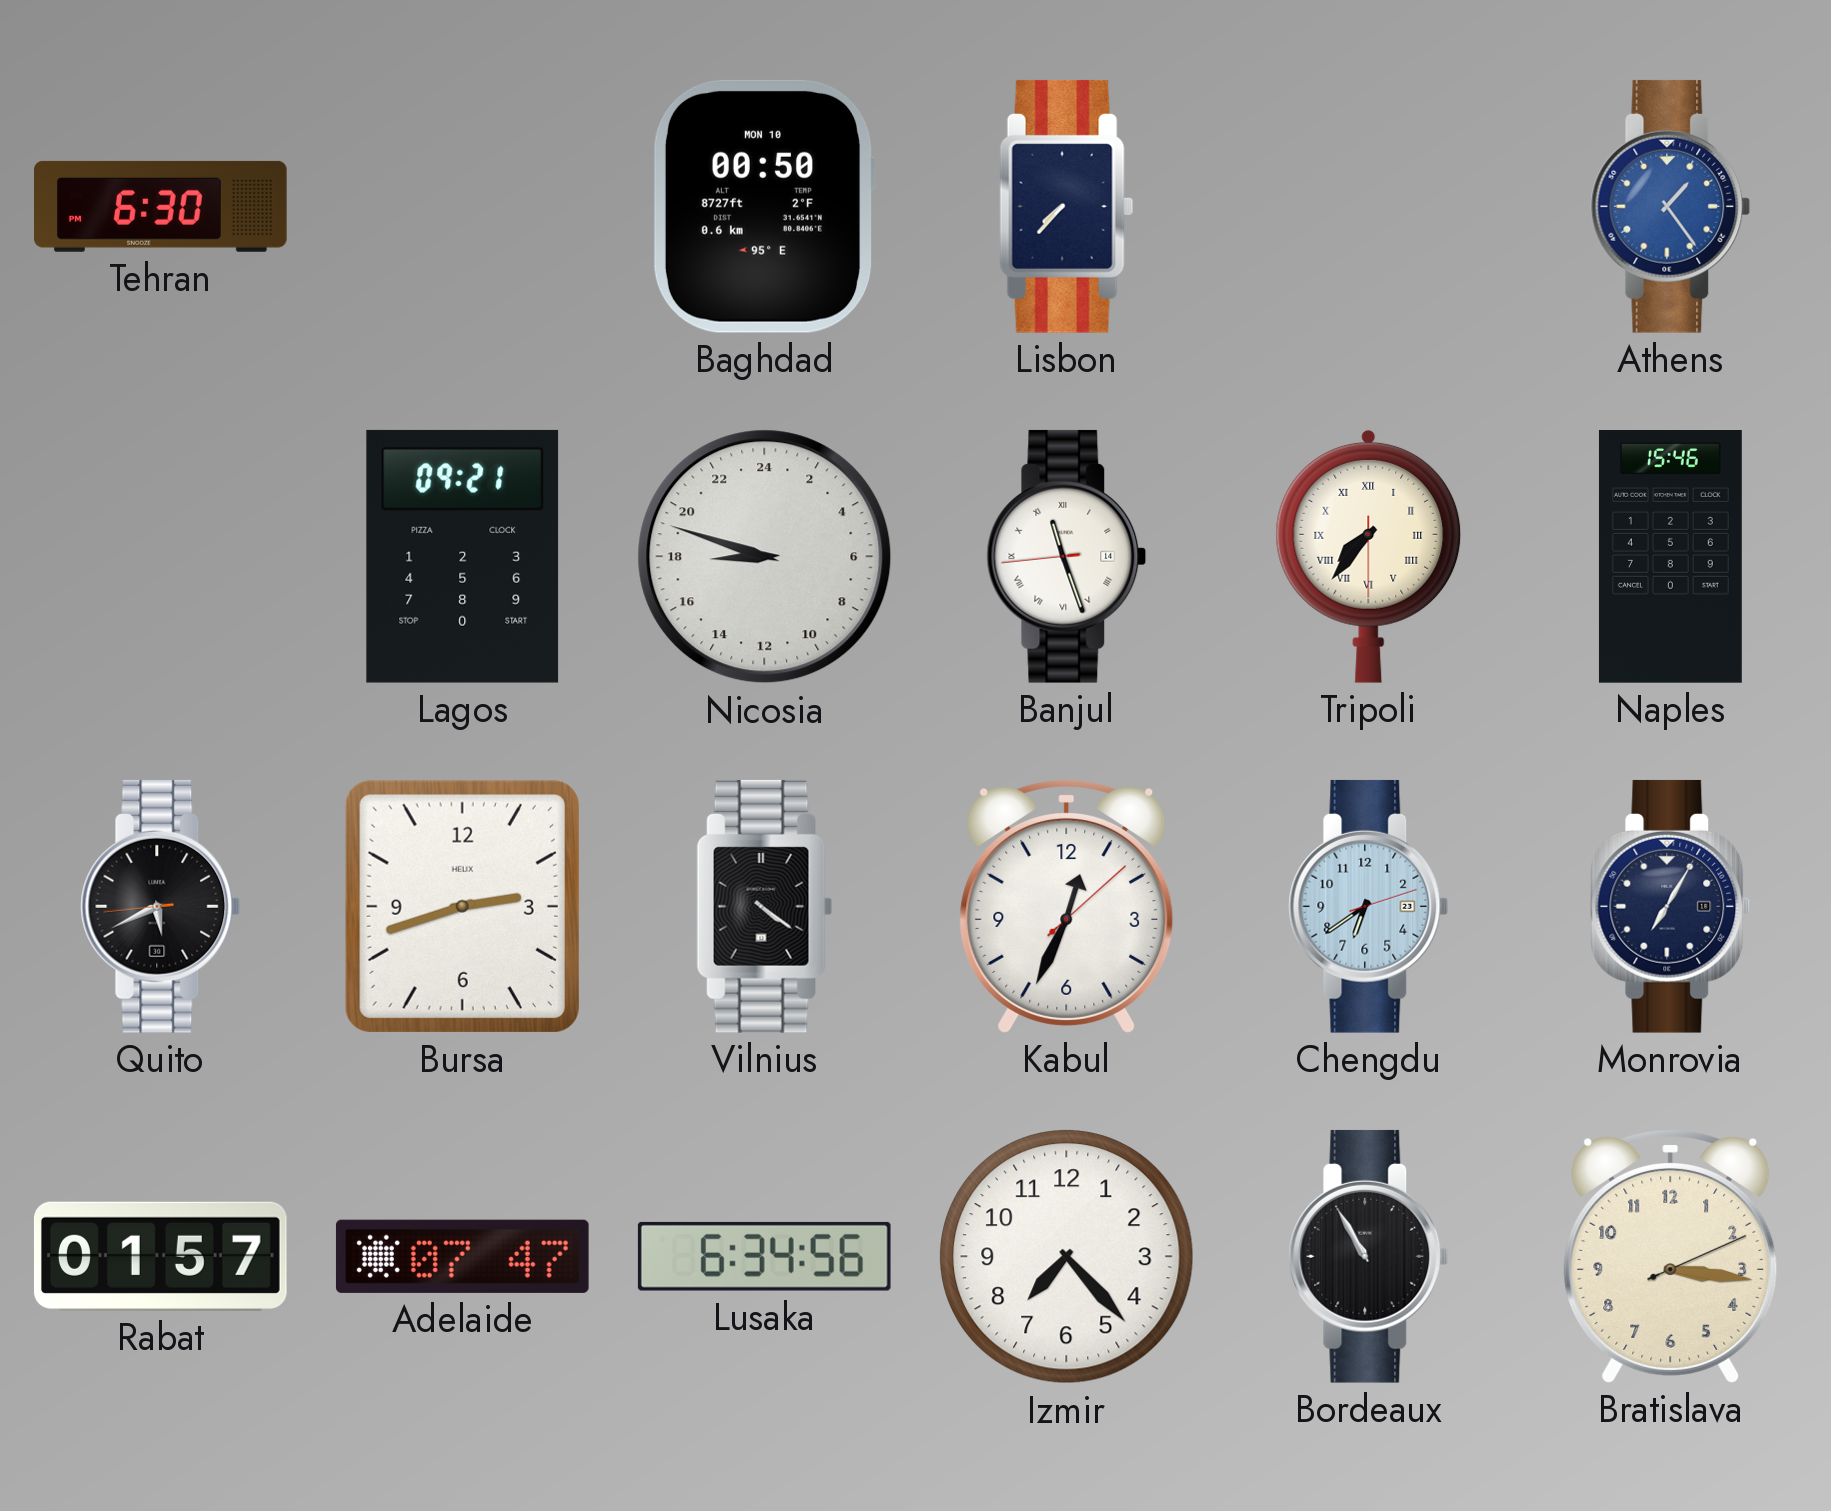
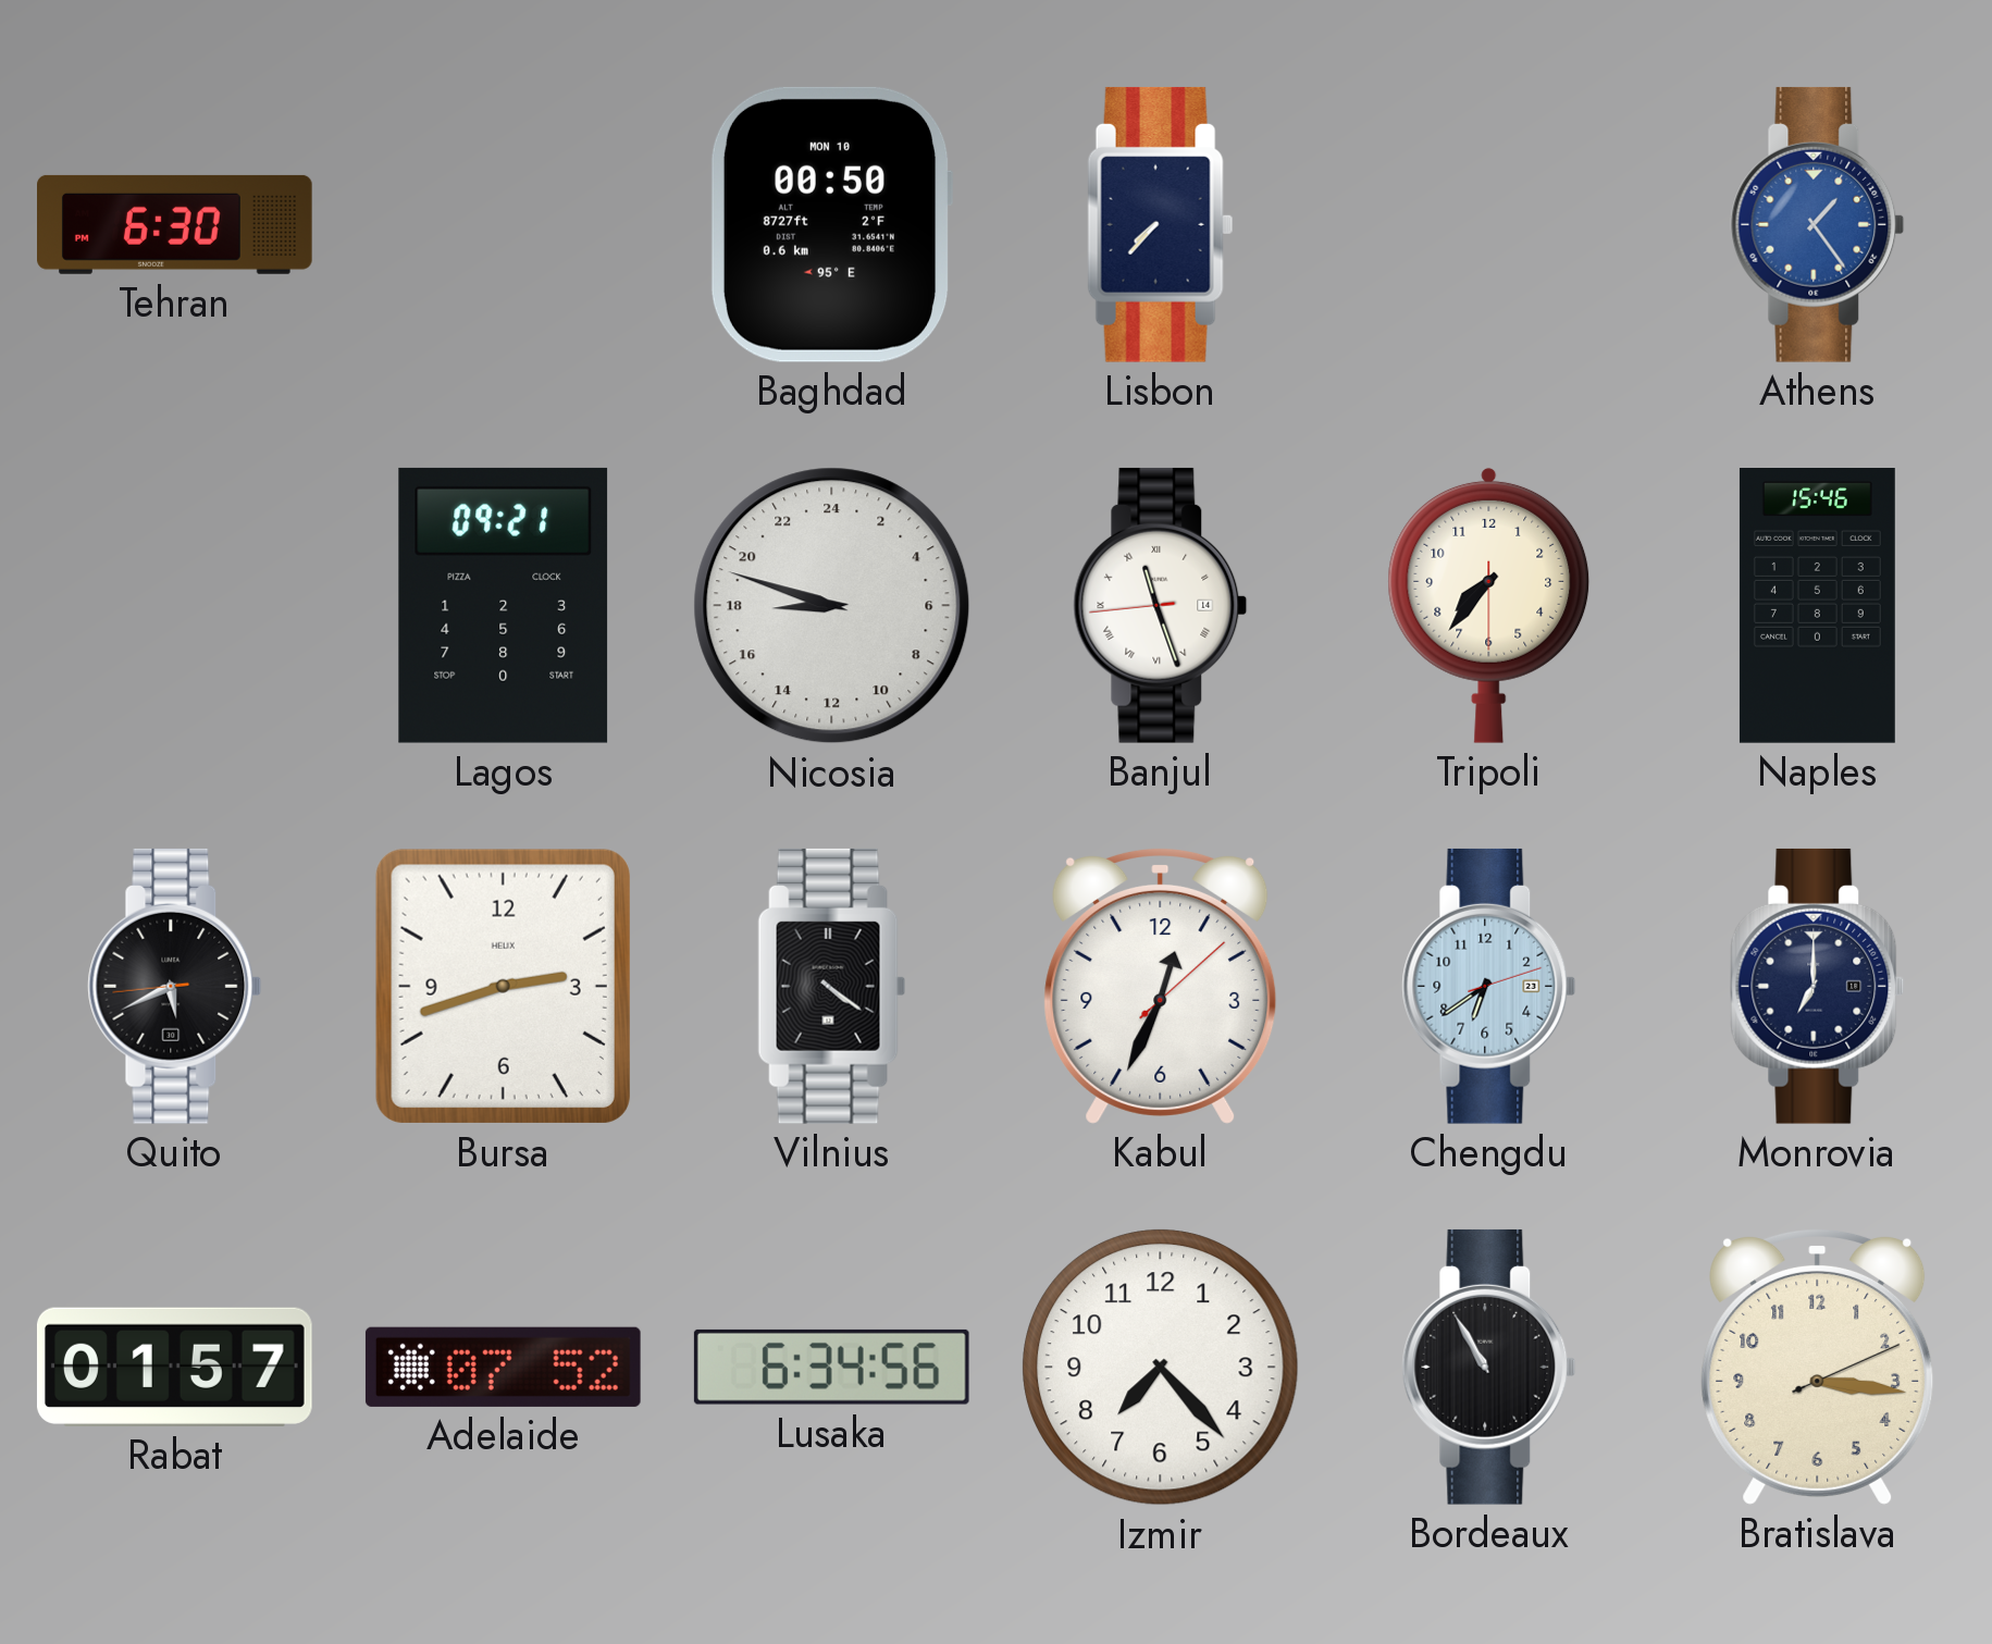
Tripoli numerals: Roman -> Arabic
Monrovia: 7:05 -> 7:00
Adelaide: 07:47 -> 07:52
